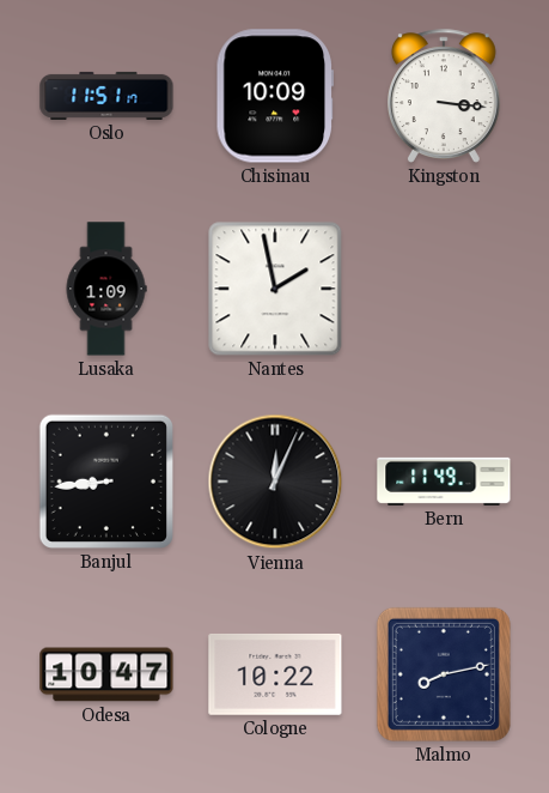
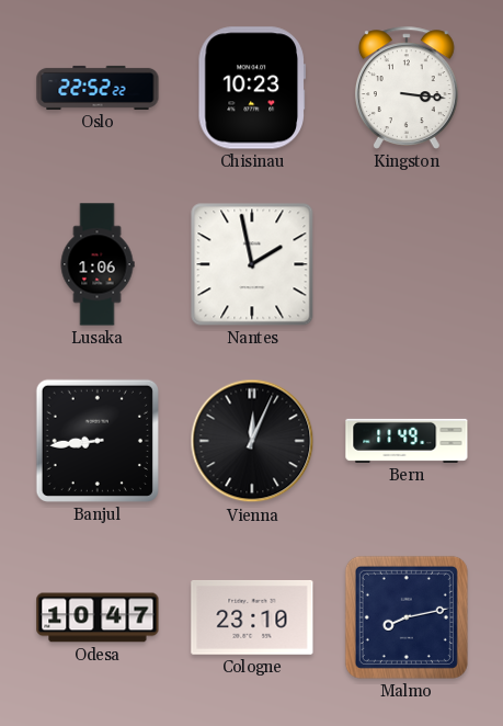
Oslo: 11:51 -> 22:52
Chisinau: 10:09 -> 10:23
Lusaka: 1:09 -> 1:06
Cologne: 10:22 -> 23:10
